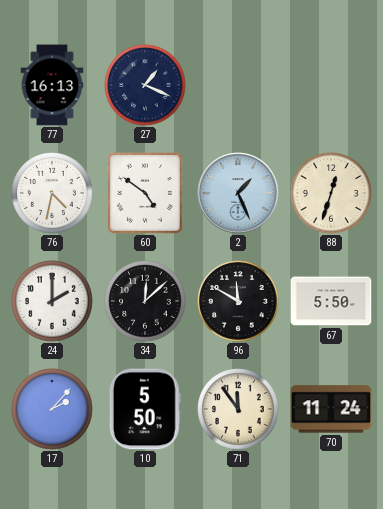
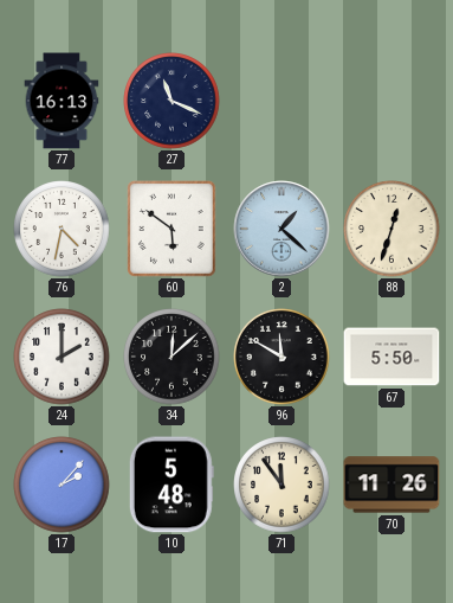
27: 1:19 -> 11:19
60: 4:51 -> 5:51
2: 1:26 -> 1:22
10: 5:50 -> 5:48
70: 11:24 -> 11:26
